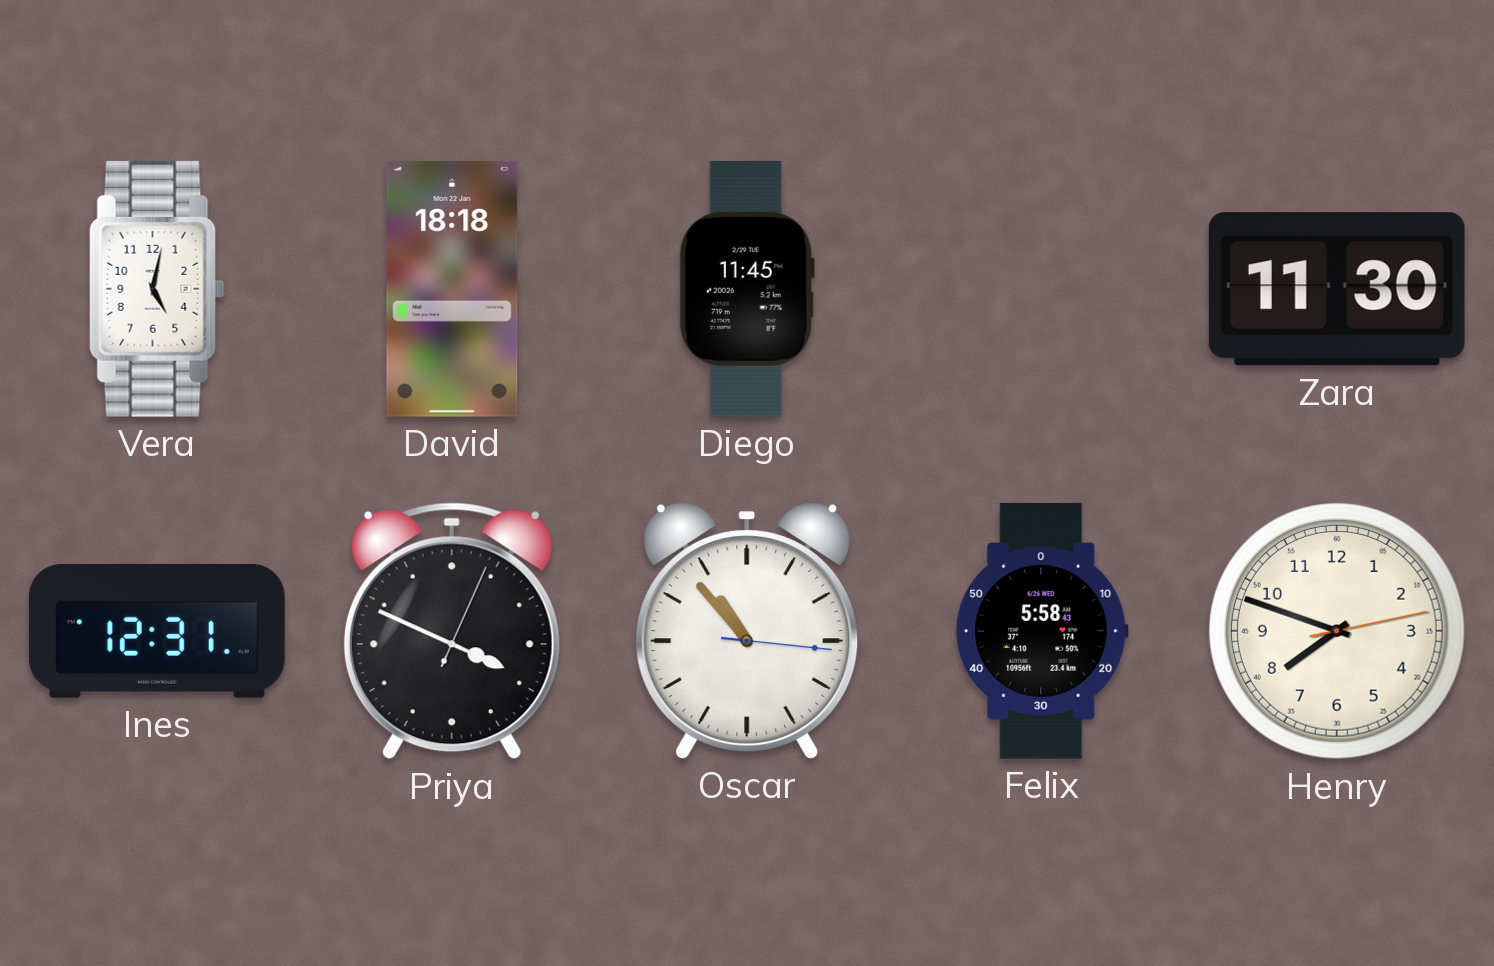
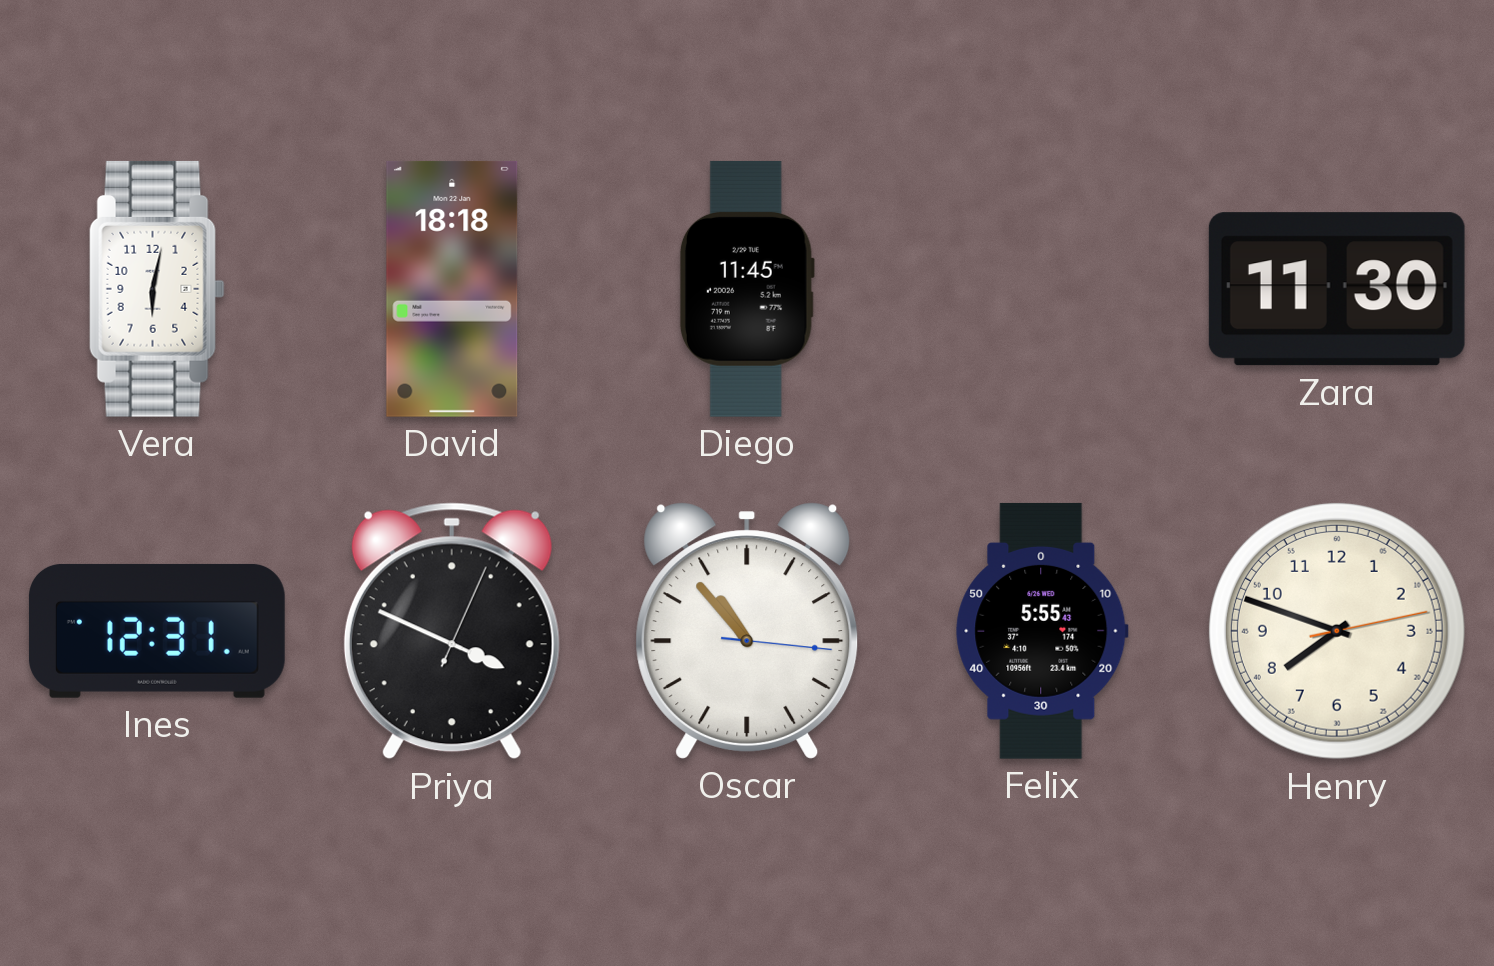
Vera: 5:02 -> 6:02
Felix: 5:58 -> 5:55
